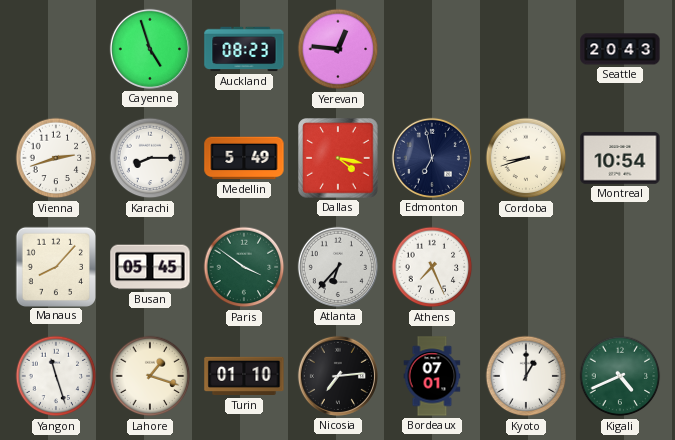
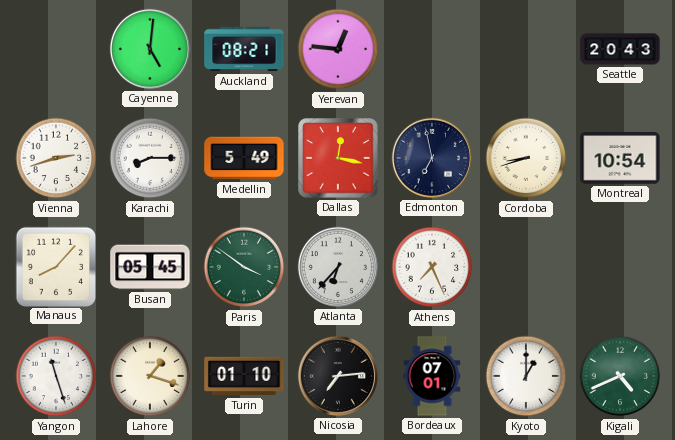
Cayenne: 4:57 -> 5:01
Auckland: 08:23 -> 08:21
Dallas: 4:17 -> 12:17
